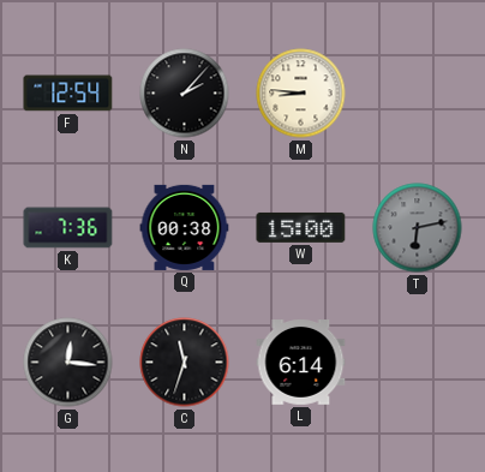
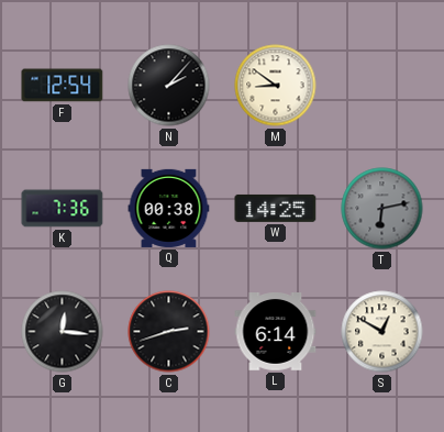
M: 8:46 -> 8:51
W: 15:00 -> 14:25
C: 11:33 -> 2:42
S: none -> 12:50
